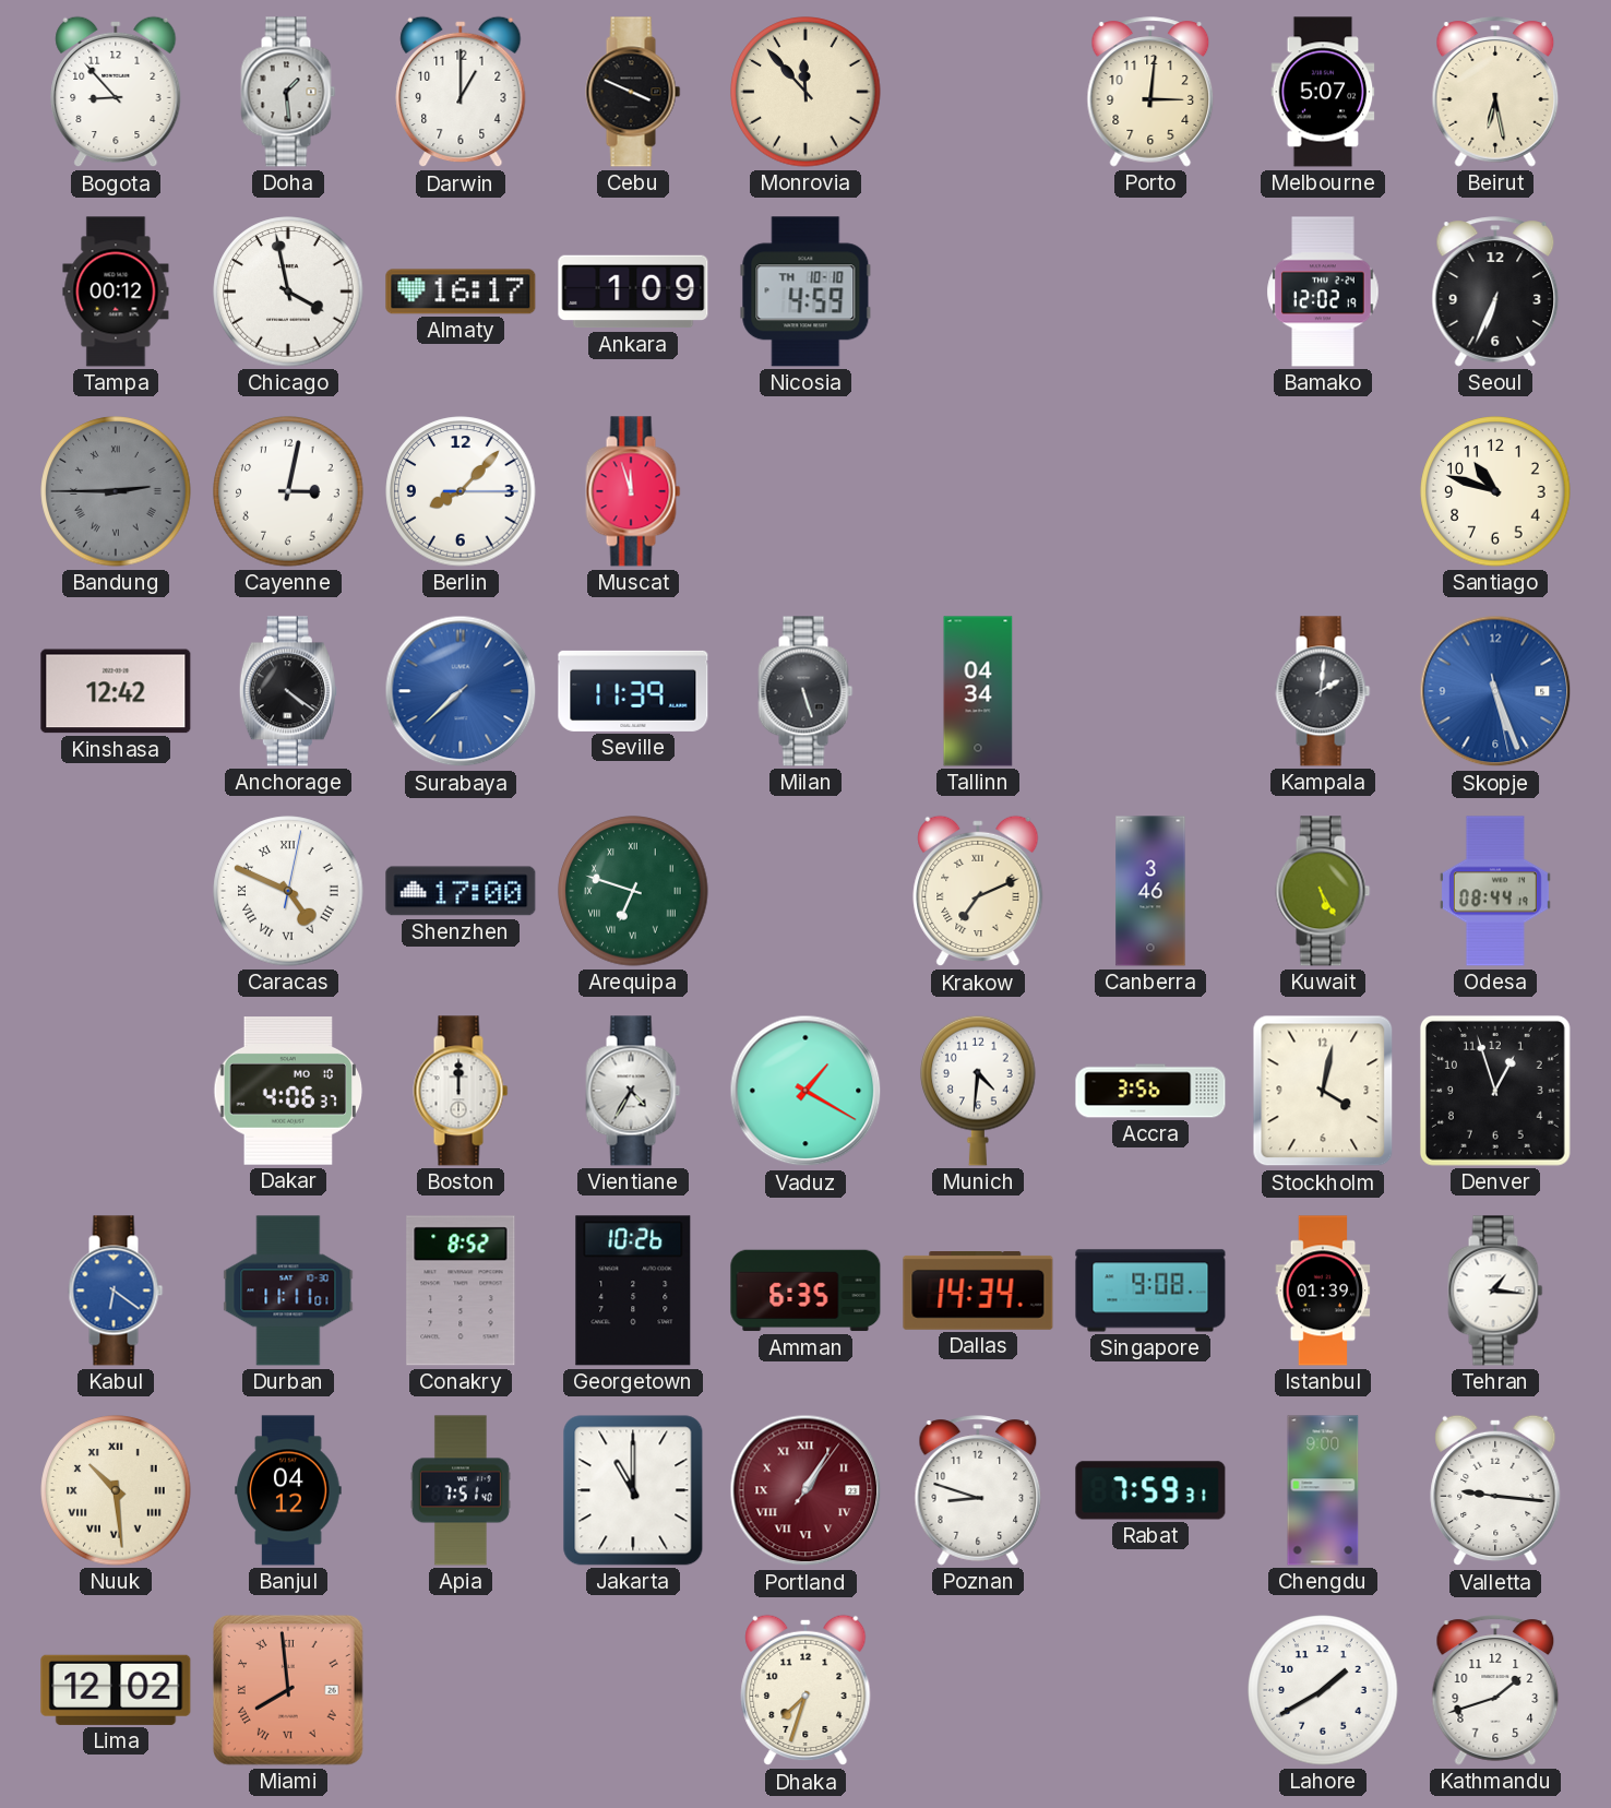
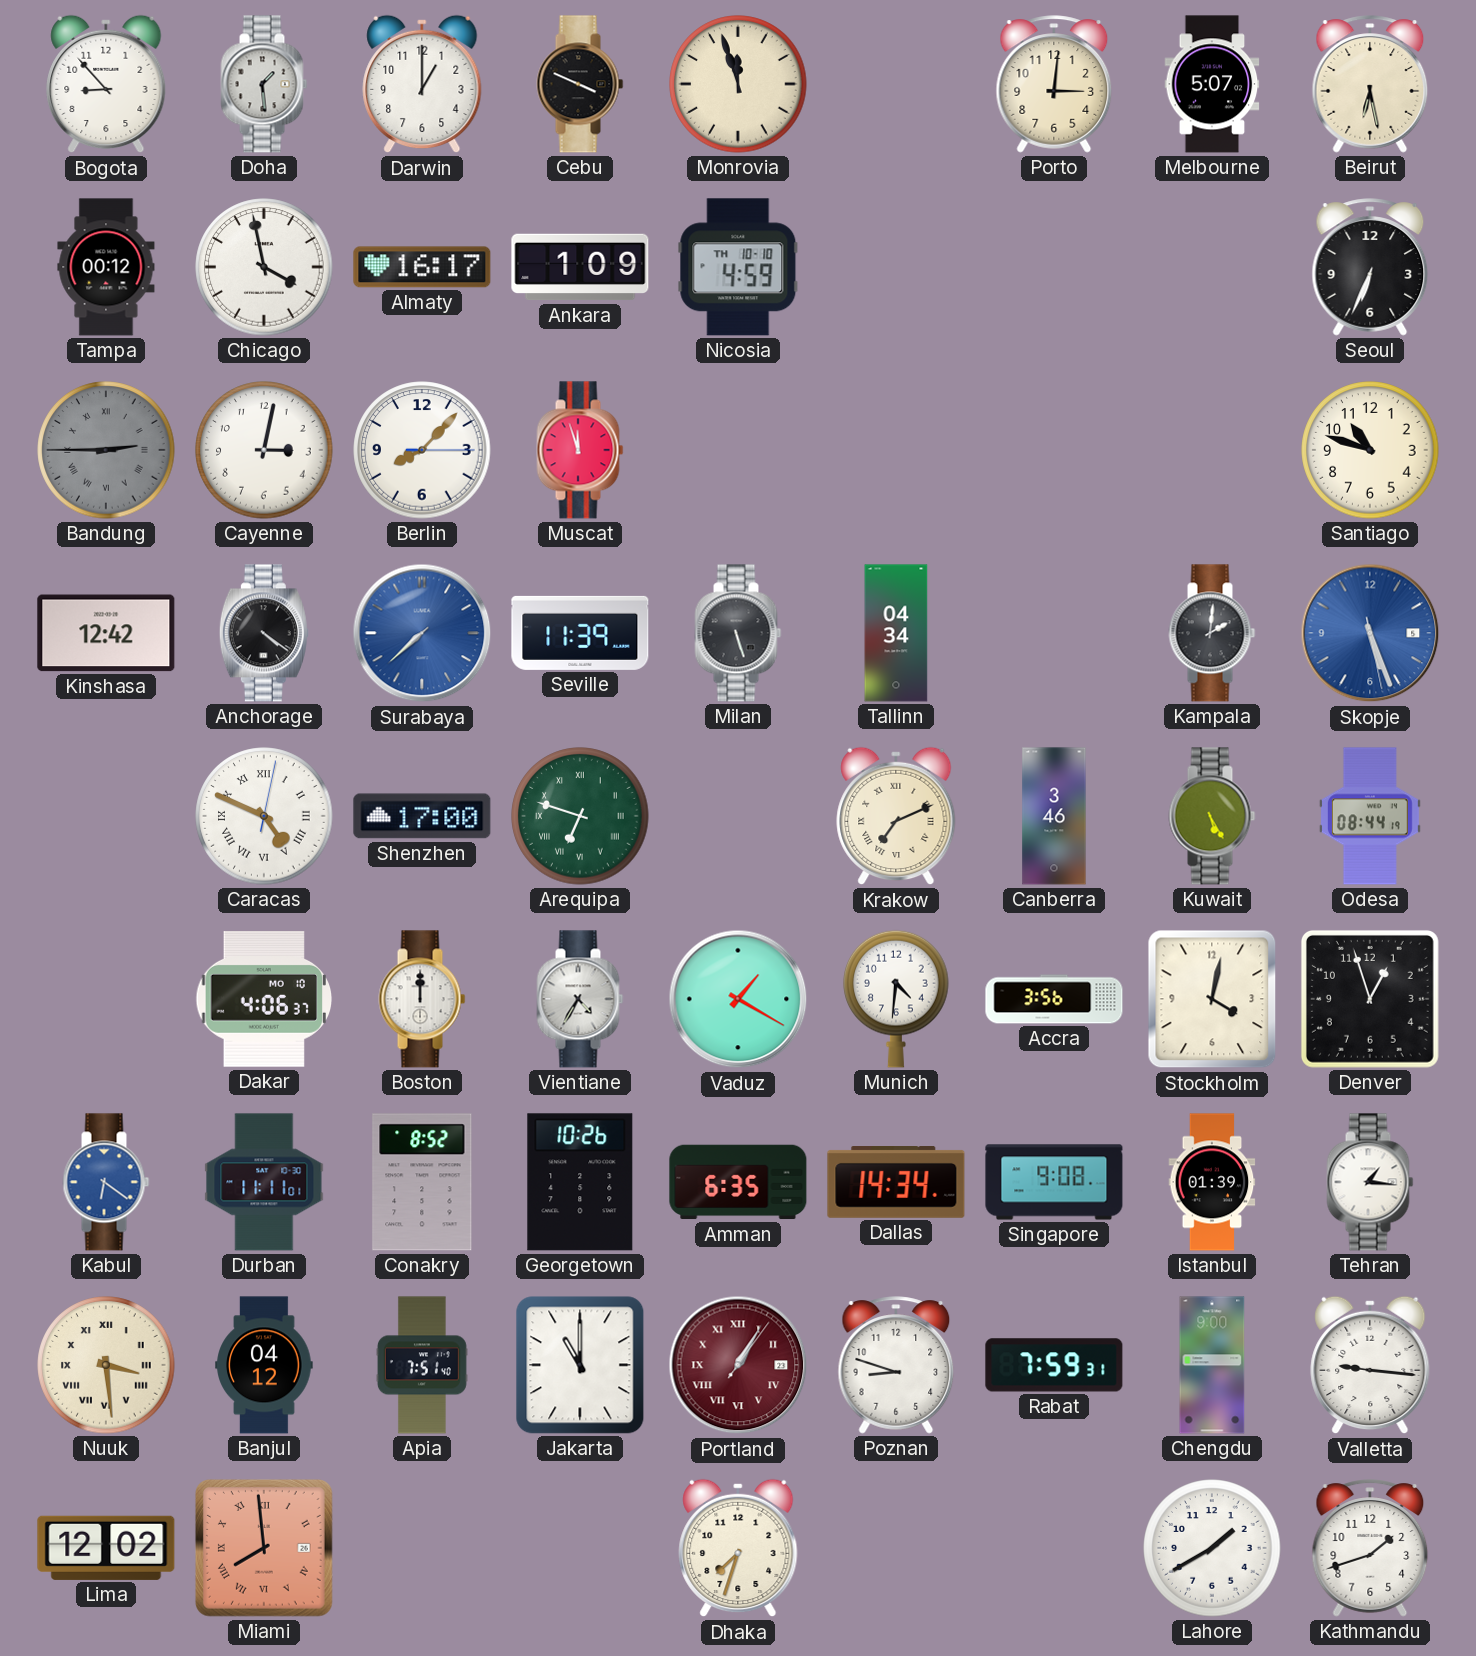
Monrovia: 11:53 -> 11:57
Bamako: 12:02 -> none
Nuuk: 10:29 -> 3:29
